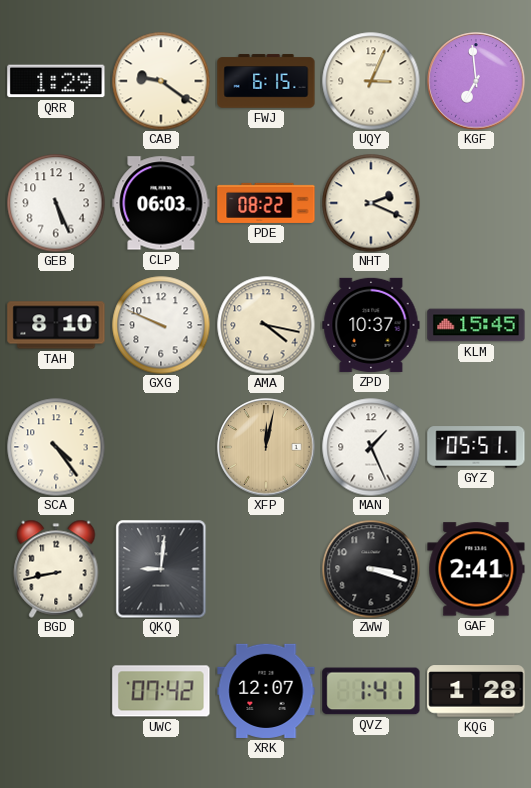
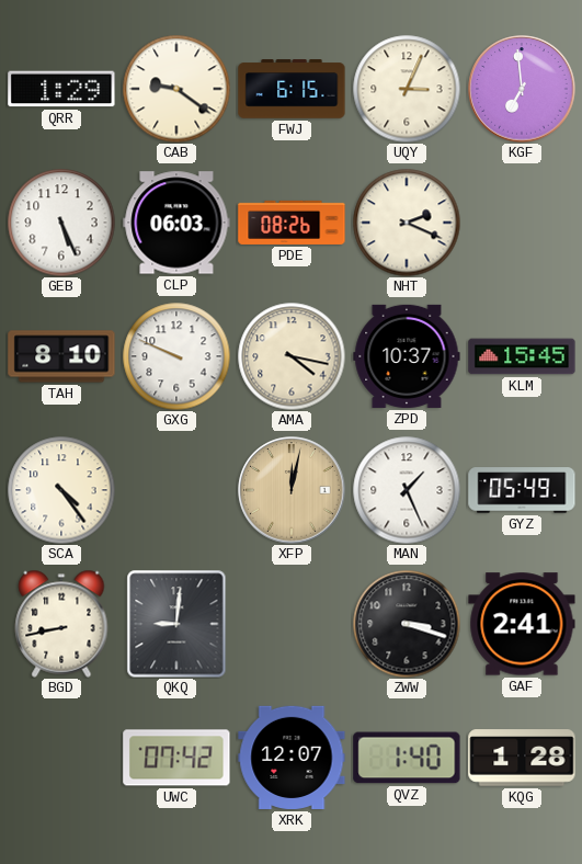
PDE: 08:22 -> 08:26
GYZ: 05:51 -> 05:49
QVZ: 1:41 -> 1:40
